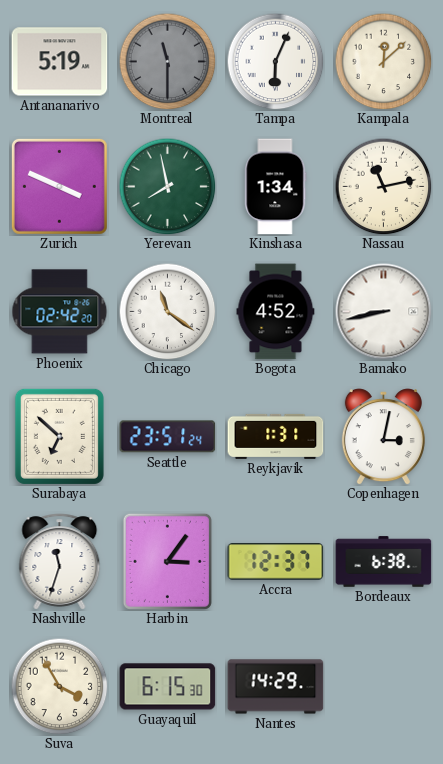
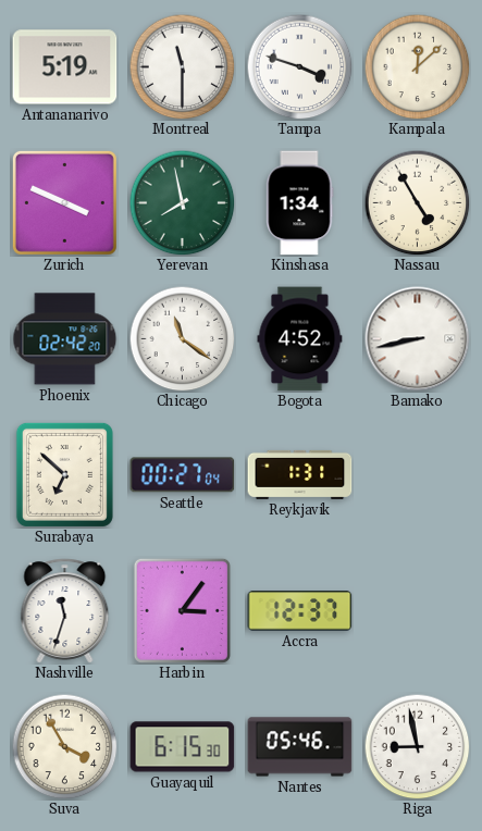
Montreal dial: grey -> white
Tampa: 6:04 -> 3:48
Nassau: 11:13 -> 4:55
Seattle: 23:51 -> 00:27
Copenhagen: 3:02 -> none
Bordeaux: 6:38 -> none
Nantes: 14:29 -> 05:46
Riga: none -> 8:58
